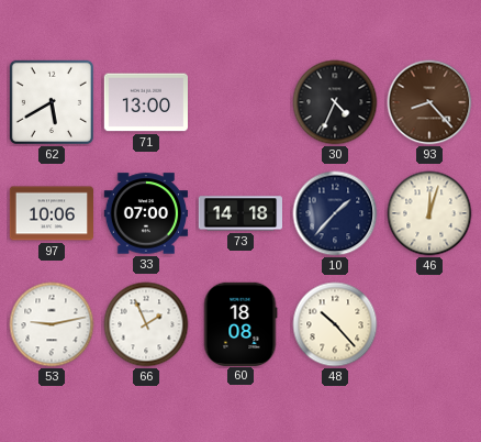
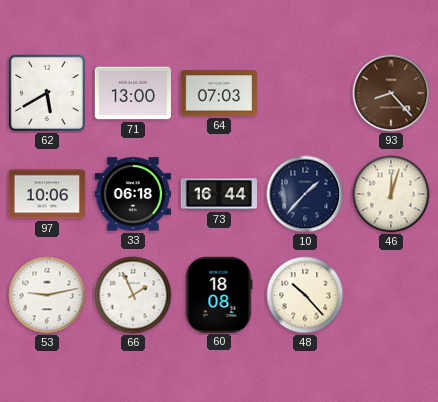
64: none -> 07:03
30: 4:34 -> none
33: 07:00 -> 06:18
73: 14:18 -> 16:44
